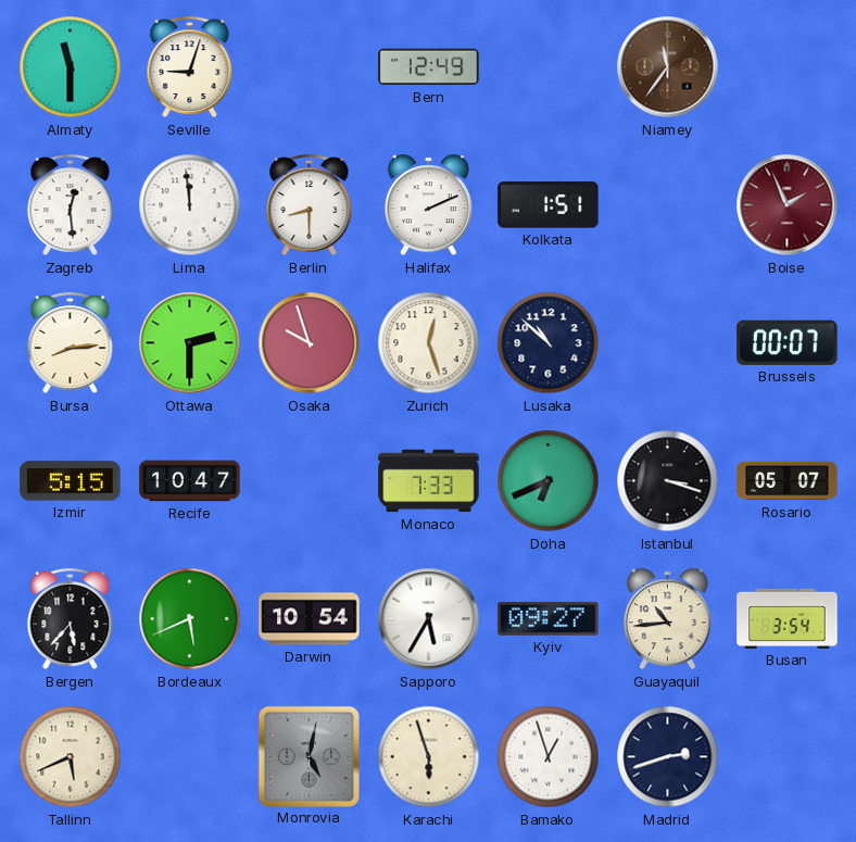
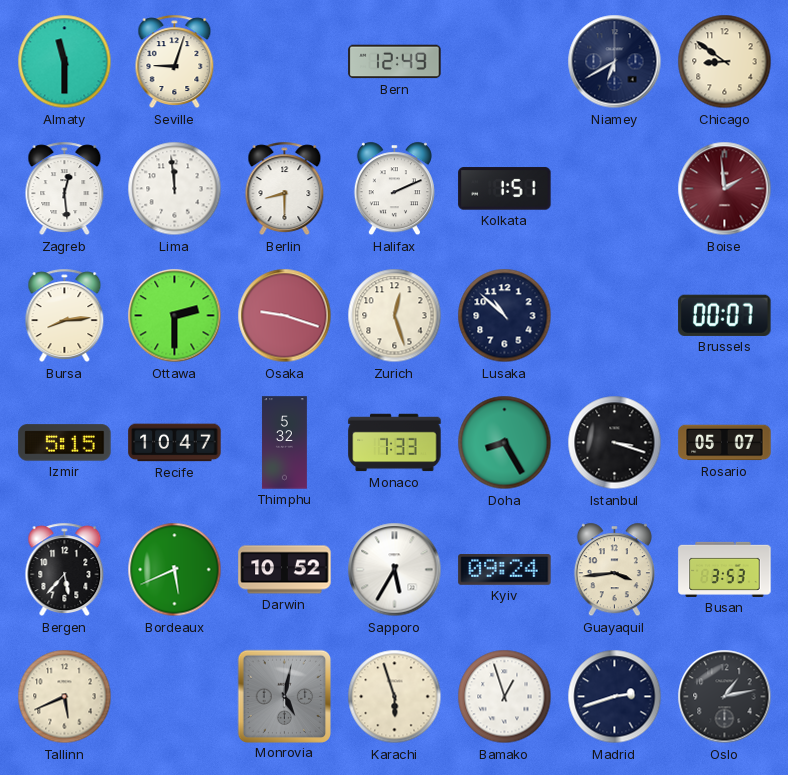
Niamey: 11:36 -> 6:40
Niamey dial: brown -> navy
Chicago: none -> 8:51
Boise: 1:56 -> 1:59
Osaka: 9:57 -> 9:18
Thimphu: none -> 5:32
Doha: 6:41 -> 8:25
Darwin: 10:54 -> 10:52
Kyiv: 09:27 -> 09:24
Guayaquil: 10:44 -> 3:44
Busan: 3:54 -> 3:53
Oslo: none -> 1:13
